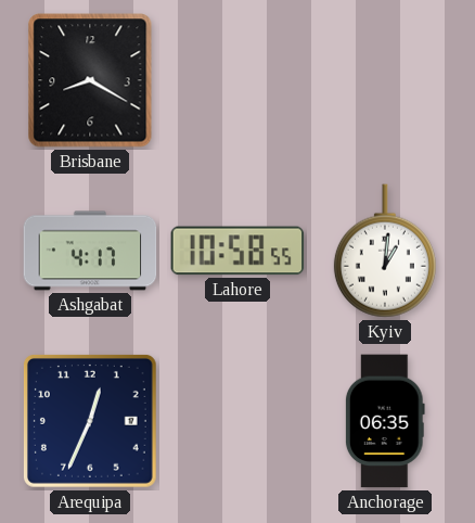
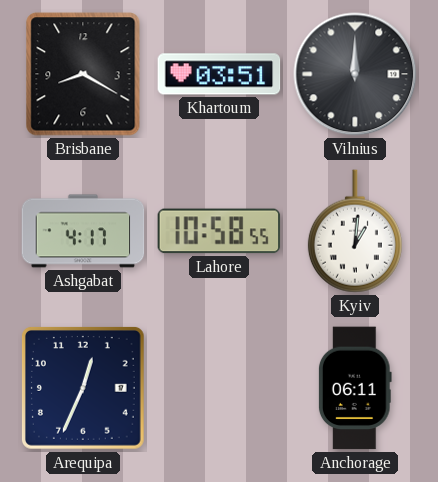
Khartoum: none -> 03:51
Vilnius: none -> 12:00
Anchorage: 06:35 -> 06:11
